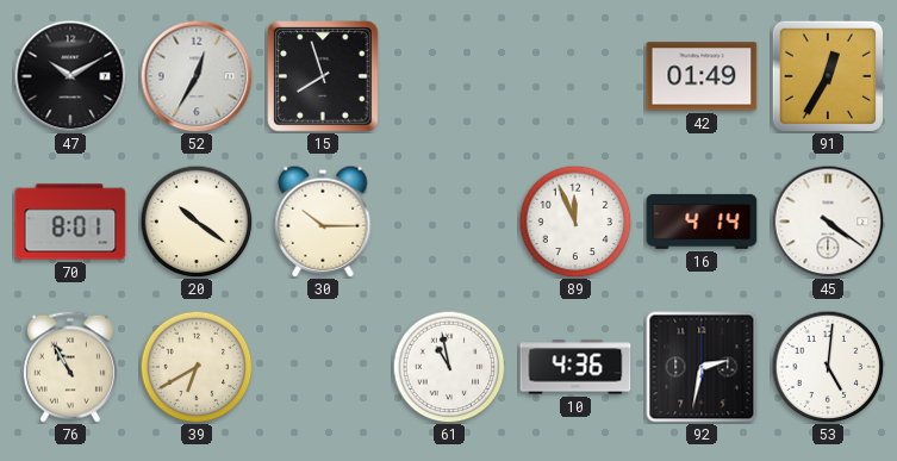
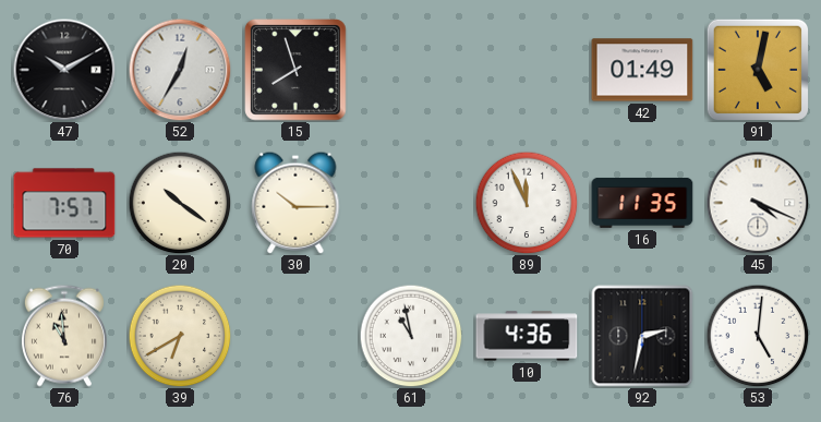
91: 12:35 -> 5:02
70: 8:01 -> 7:57
16: 4:14 -> 11:35
45: 4:21 -> 4:19
76: 10:55 -> 10:59
